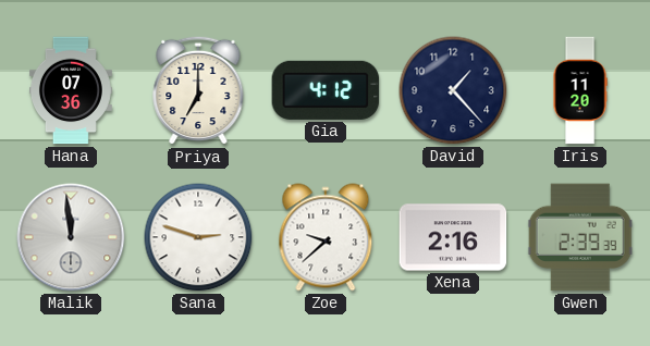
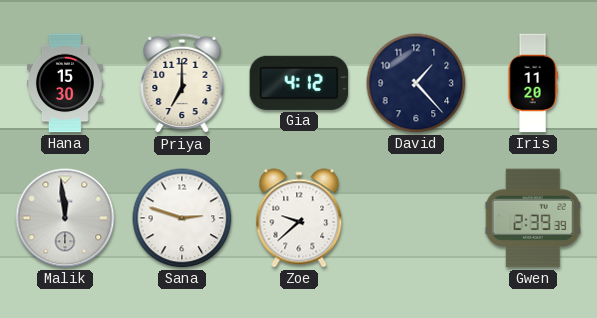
Hana: 07:36 -> 15:30
Xena: 2:16 -> none
